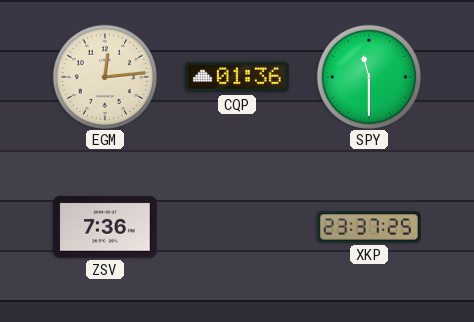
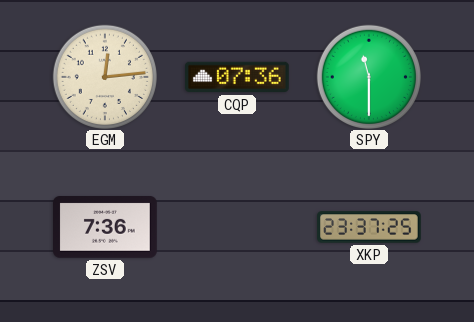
CQP: 01:36 -> 07:36
